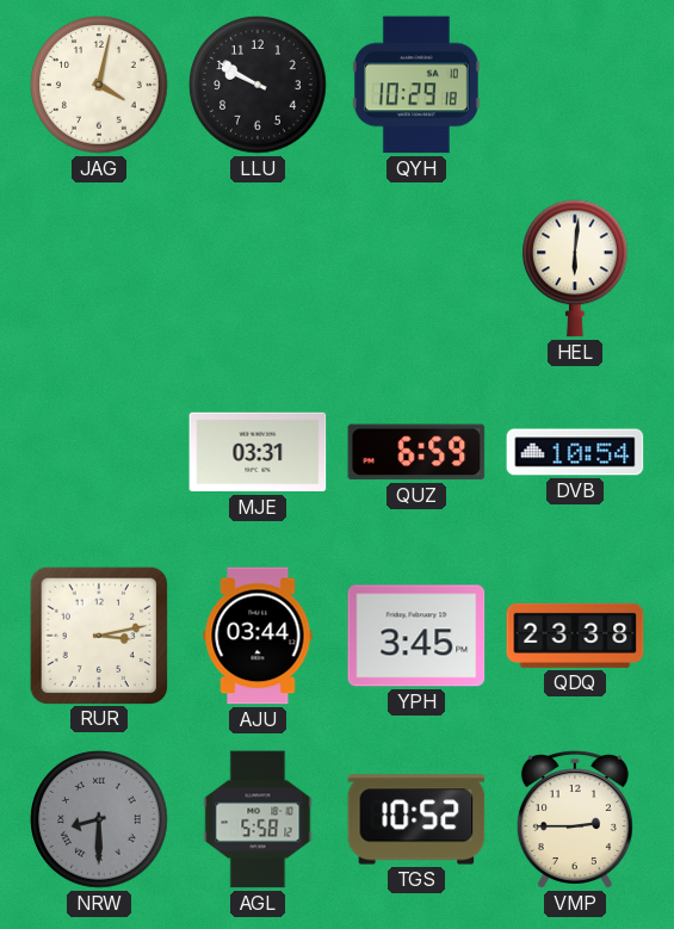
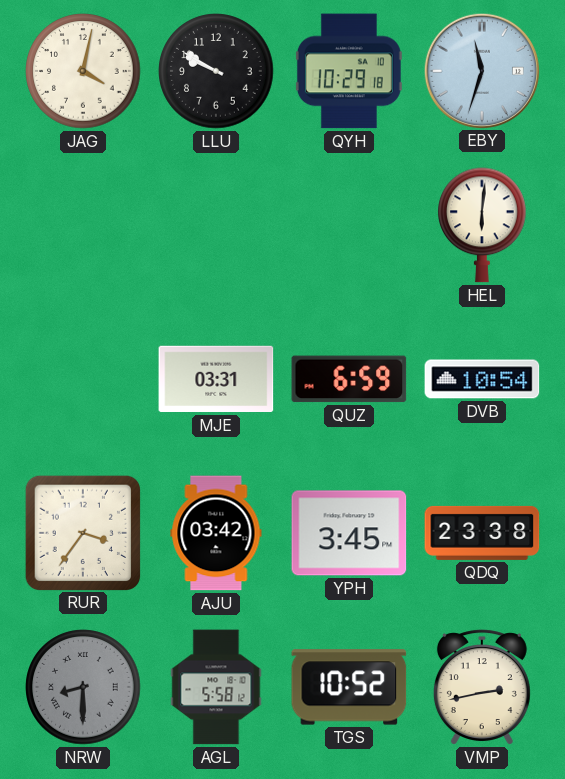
EBY: none -> 11:33
RUR: 3:13 -> 3:36
AJU: 03:44 -> 03:42
VMP: 2:45 -> 2:43
